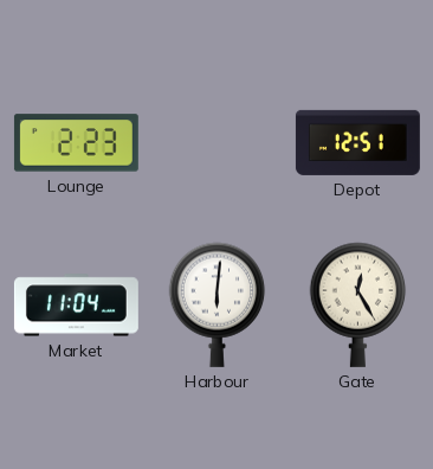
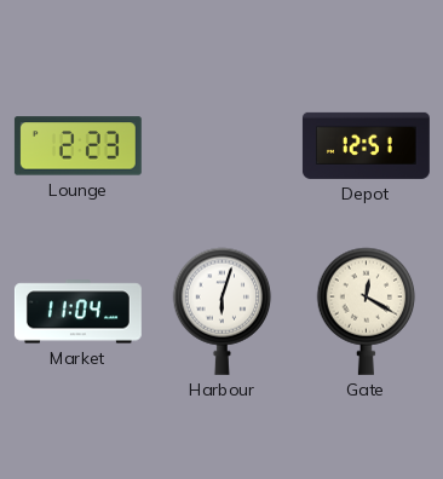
Harbour: 6:01 -> 6:03
Gate: 12:25 -> 12:20
